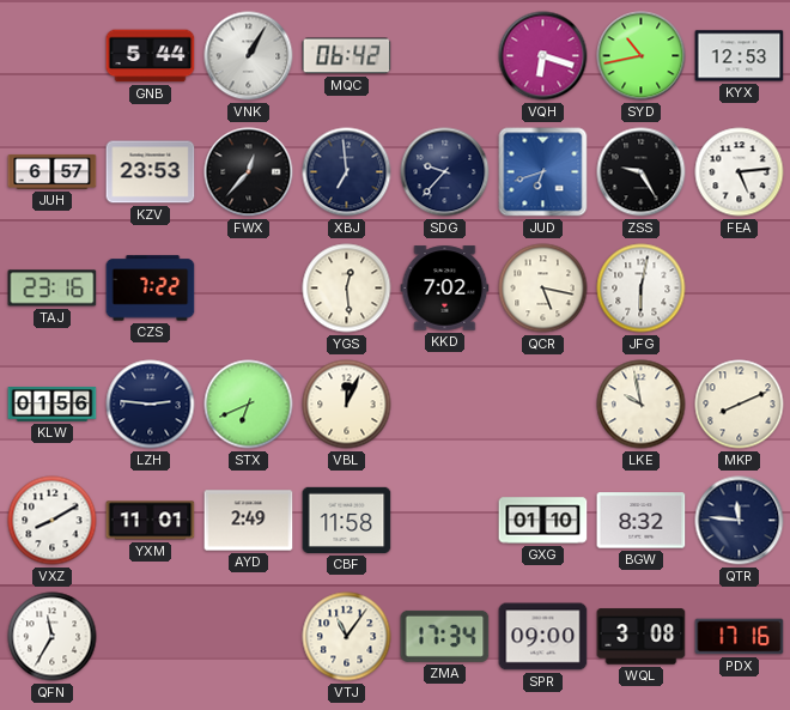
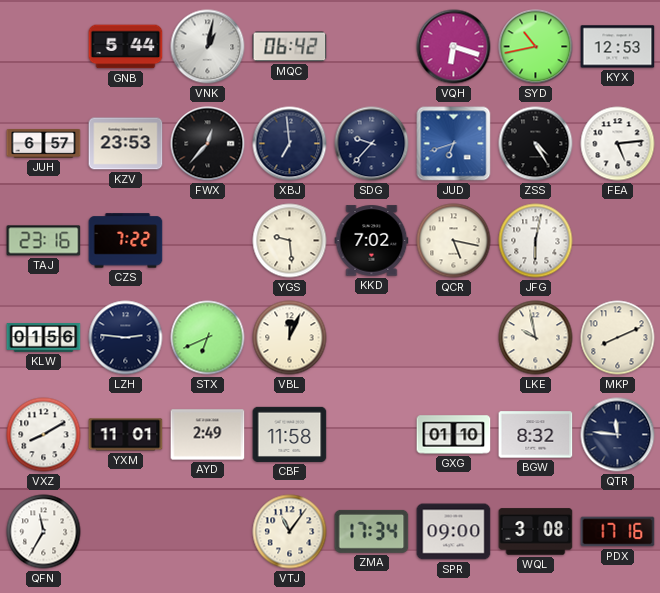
VNK: 1:05 -> 1:02
ZSS: 9:25 -> 4:25
YGS: 12:29 -> 9:29
